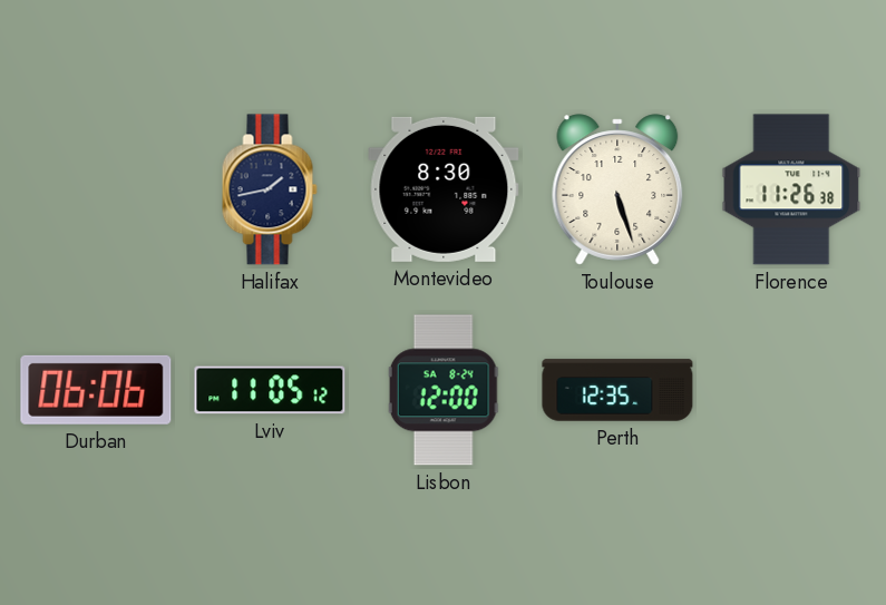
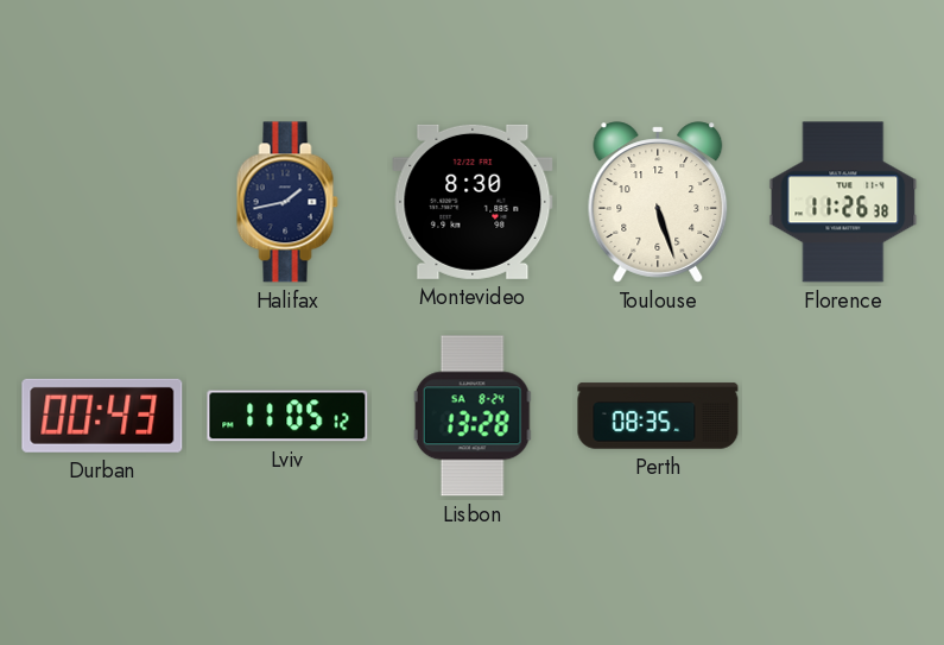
Durban: 06:06 -> 00:43
Lisbon: 12:00 -> 13:28
Perth: 12:35 -> 08:35
